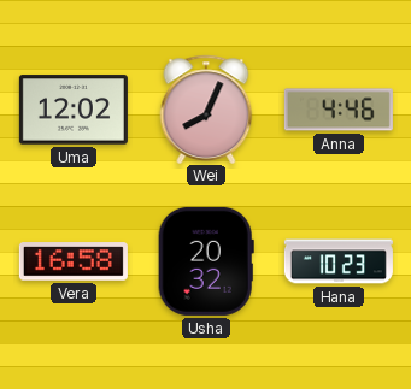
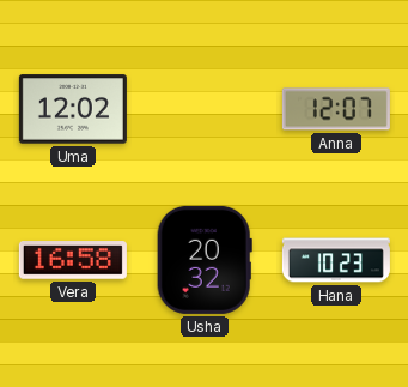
Wei: 8:04 -> none
Anna: 4:46 -> 12:07
